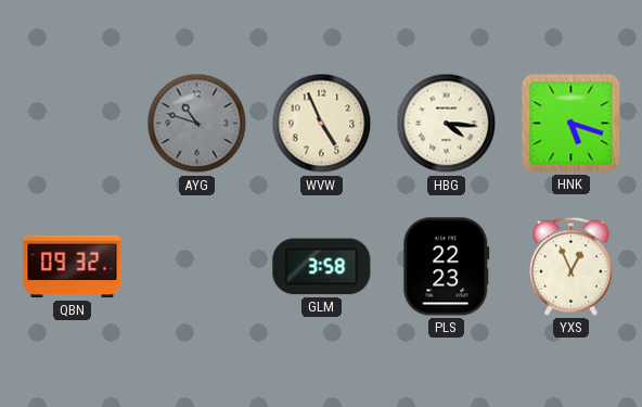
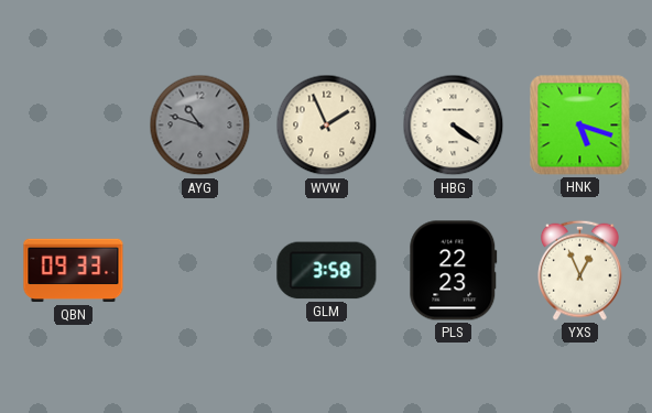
WVW: 4:56 -> 1:56
HBG: 4:16 -> 4:21
QBN: 09:32 -> 09:33
